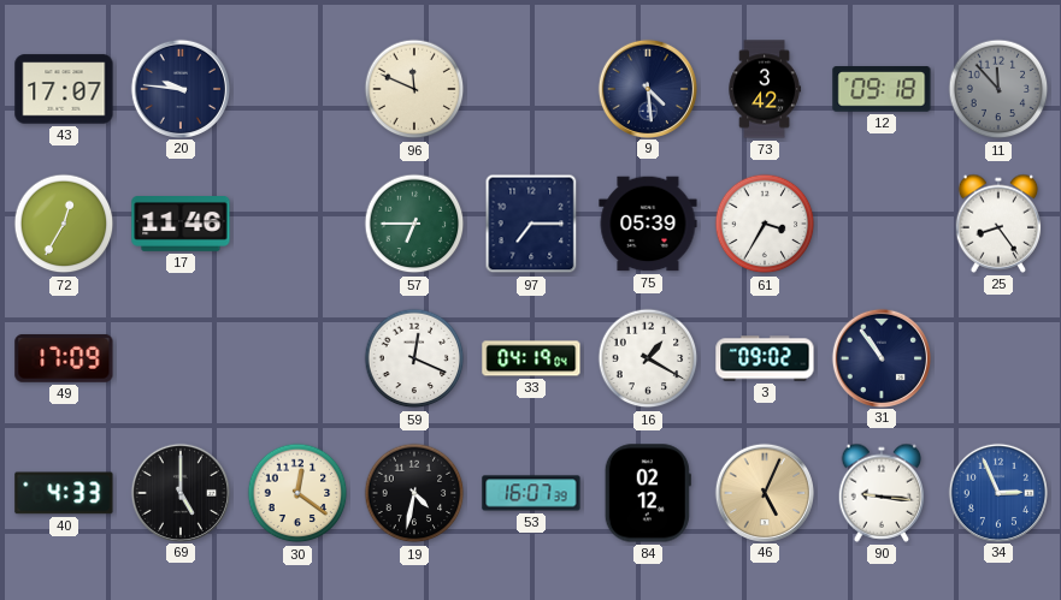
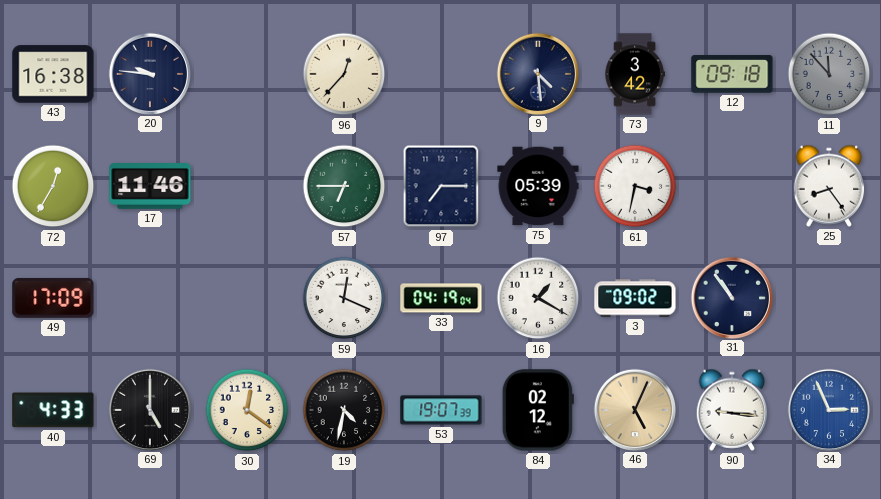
43: 17:07 -> 16:38
96: 11:49 -> 12:37
61: 3:35 -> 3:32
53: 16:07 -> 19:07
